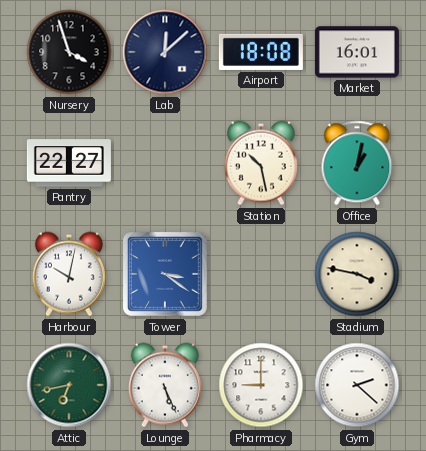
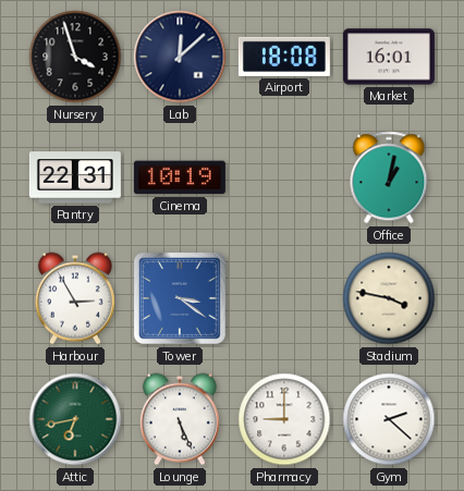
Pantry: 22:27 -> 22:31
Cinema: none -> 10:19
Station: 10:28 -> none
Harbour: 10:02 -> 2:55
